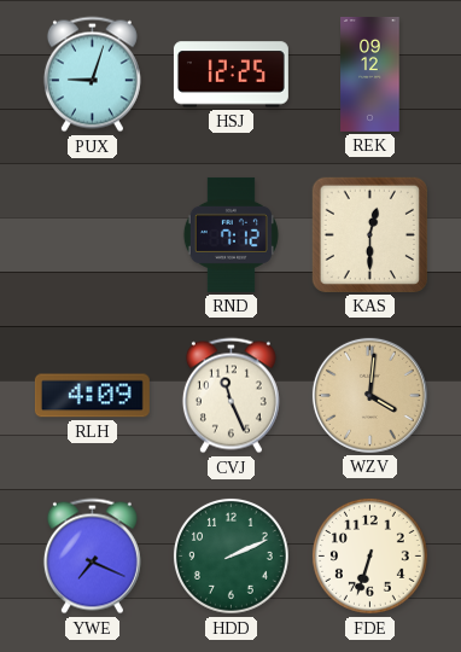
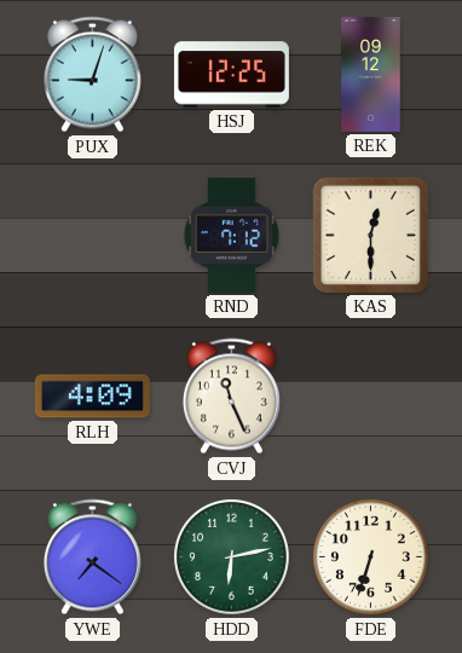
WZV: 4:01 -> none
YWE: 7:19 -> 7:21
HDD: 2:11 -> 6:13
